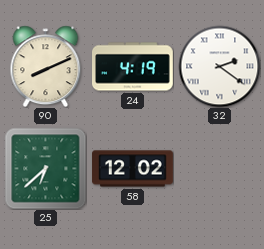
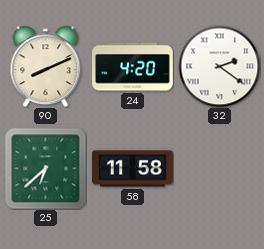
24: 4:19 -> 4:20
58: 12:02 -> 11:58
